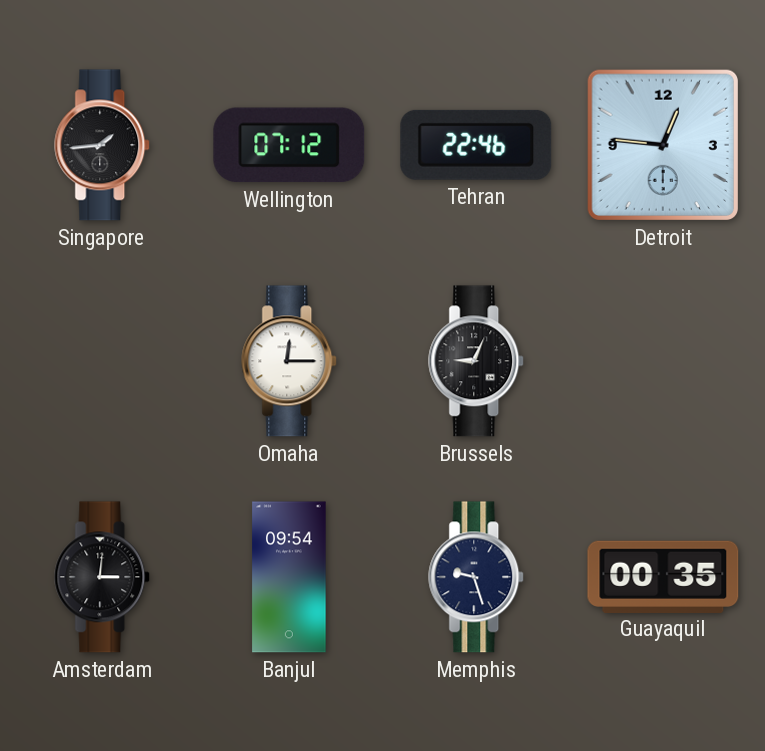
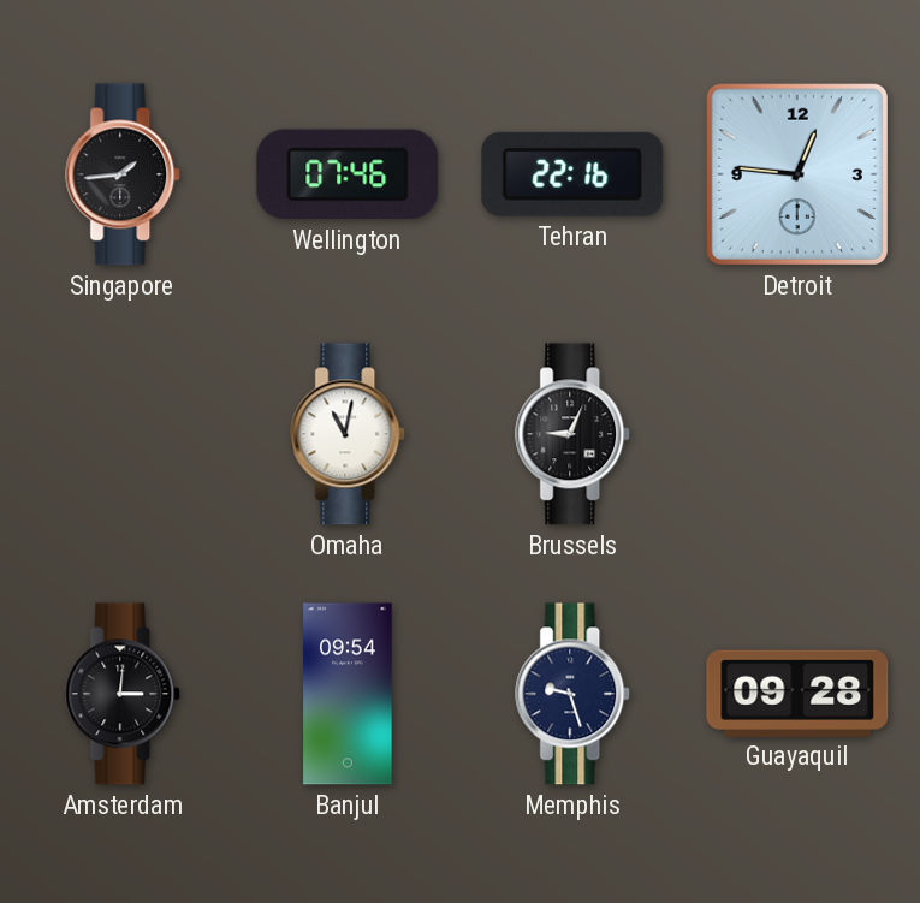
Wellington: 07:12 -> 07:46
Tehran: 22:46 -> 22:16
Omaha: 12:15 -> 11:02
Guayaquil: 00:35 -> 09:28
